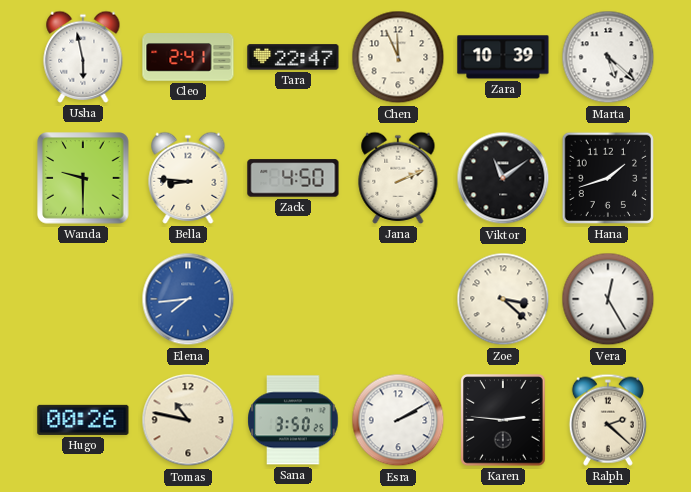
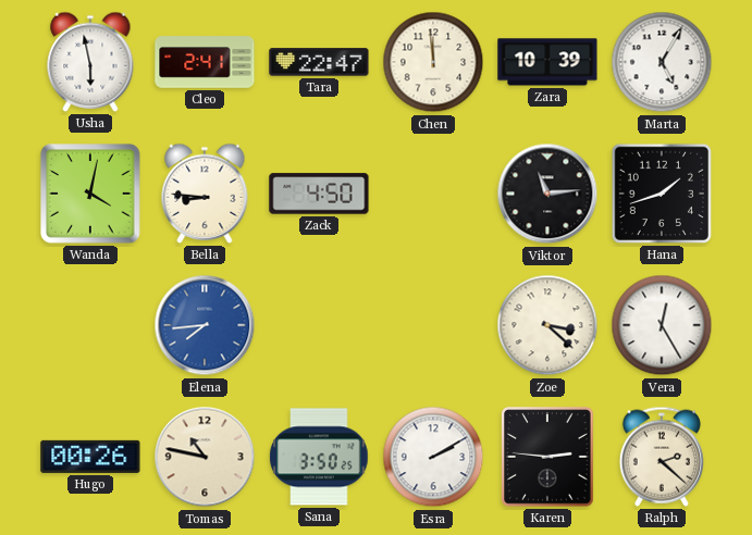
Chen: 11:56 -> 11:59
Marta: 5:22 -> 5:05
Wanda: 9:30 -> 4:02
Jana: 2:11 -> none
Viktor: 11:09 -> 11:14
